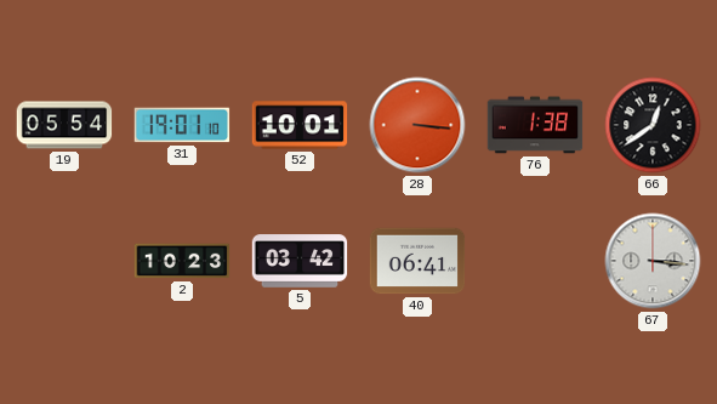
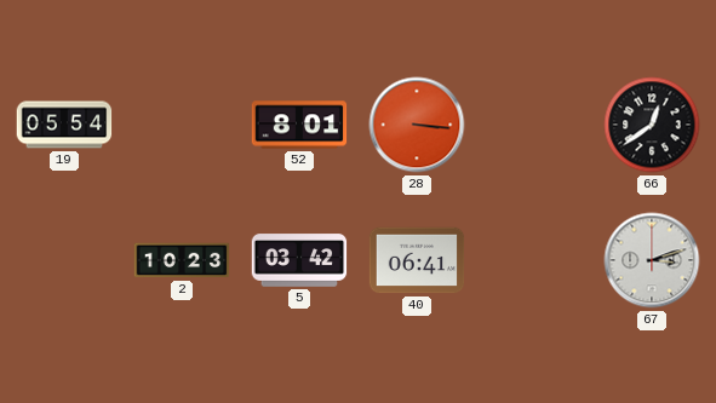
31: 19:01 -> none
52: 10:01 -> 8:01
76: 1:38 -> none
67: 3:16 -> 3:12
